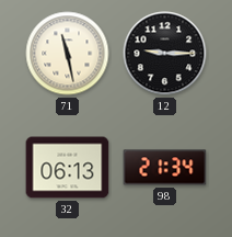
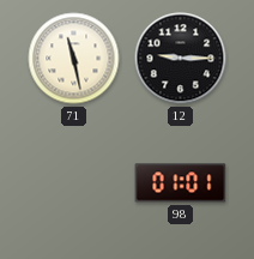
32: 06:13 -> none
98: 21:34 -> 01:01
